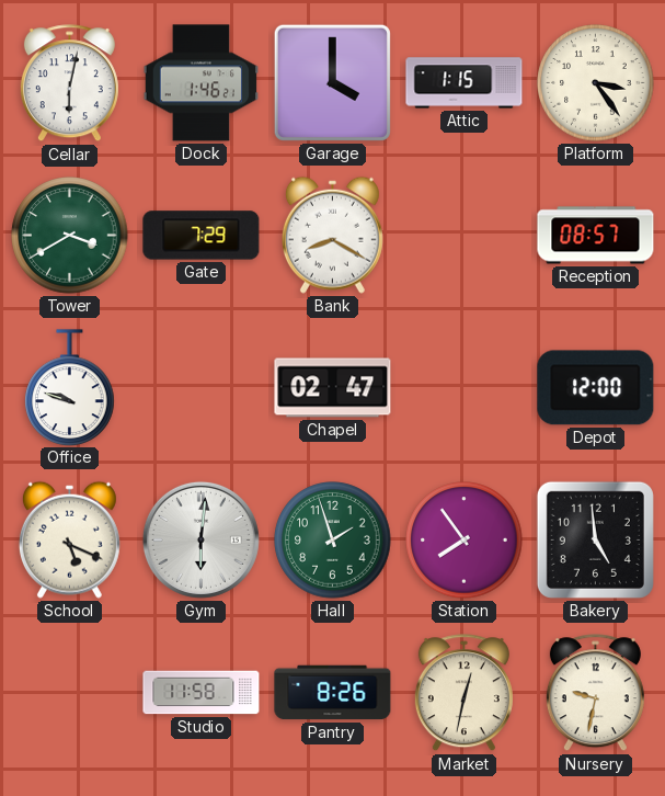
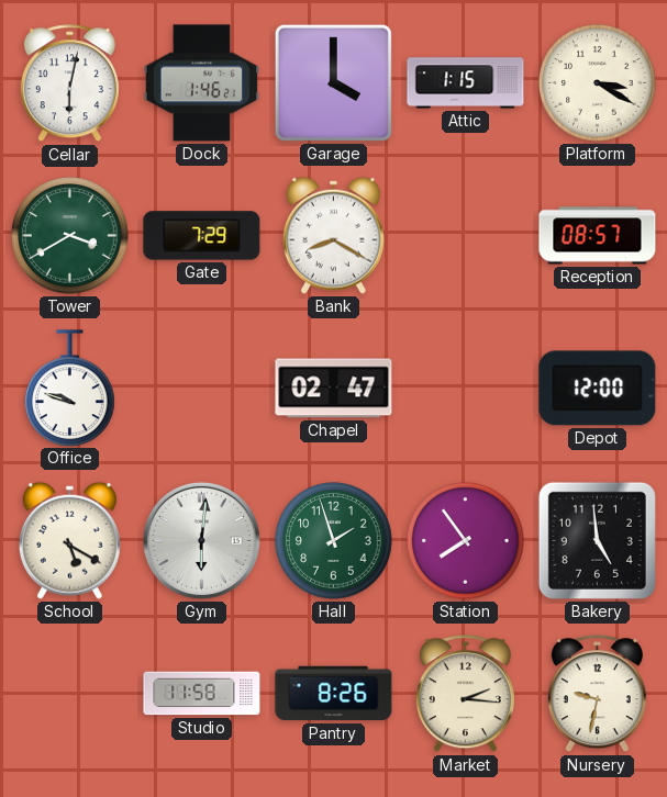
Platform: 3:24 -> 3:20
School: 5:19 -> 5:20
Market: 12:32 -> 2:16
